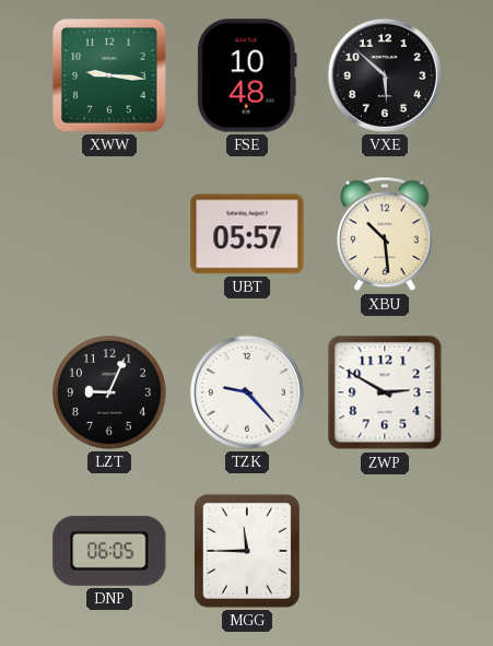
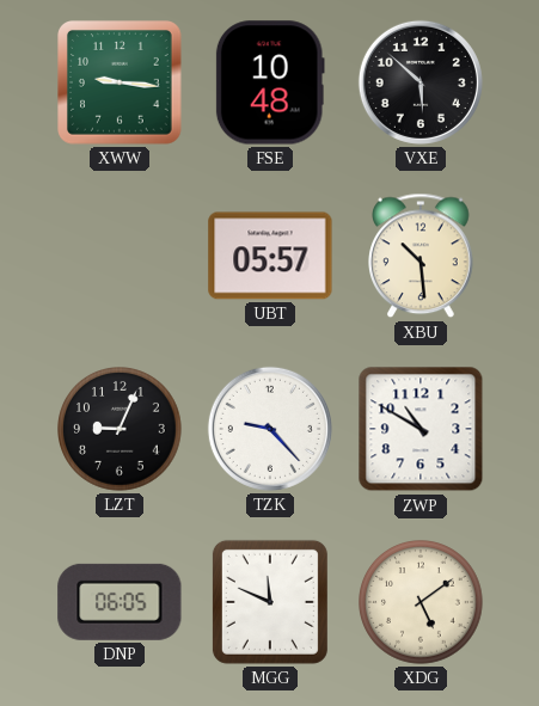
ZWP: 2:50 -> 10:50
MGG: 11:45 -> 11:49
XDG: none -> 5:09
